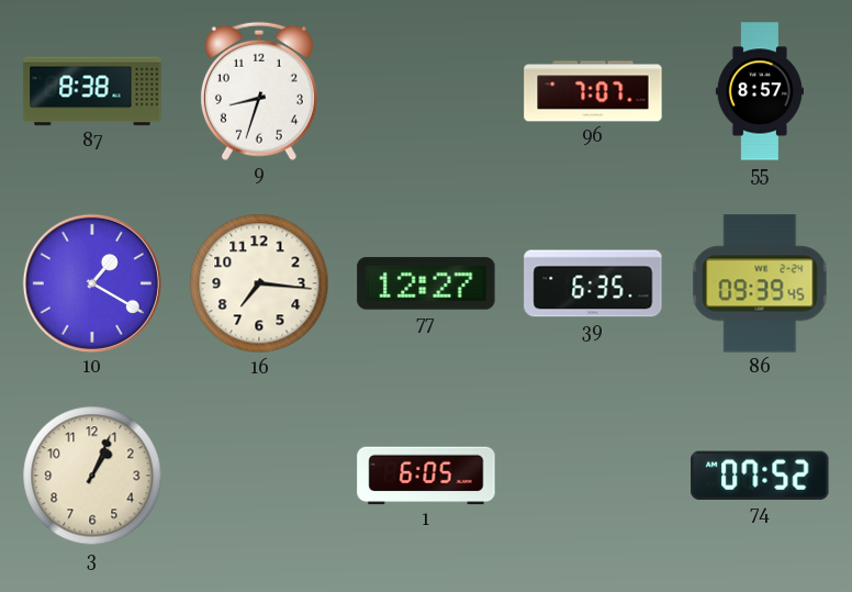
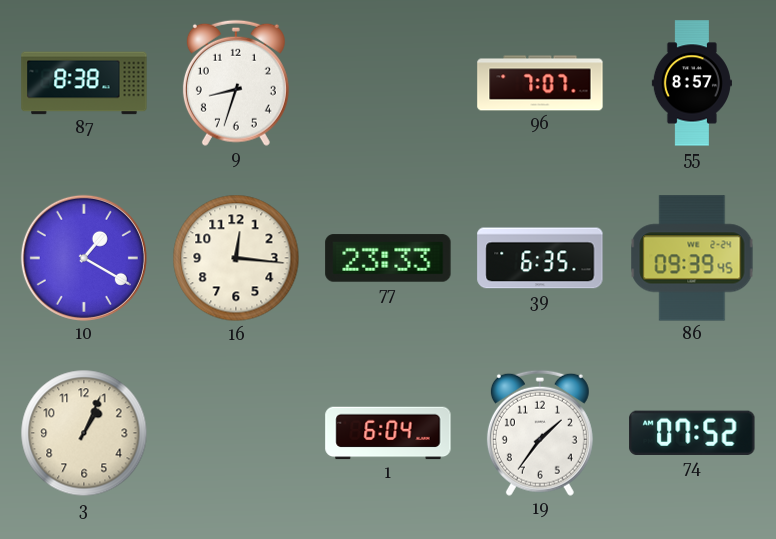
16: 7:16 -> 12:16
77: 12:27 -> 23:33
1: 6:05 -> 6:04
19: none -> 1:36
